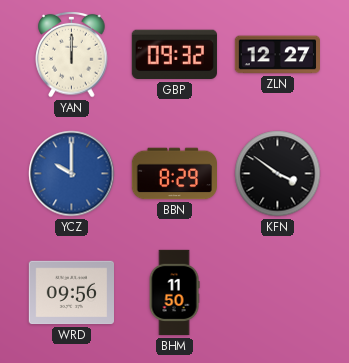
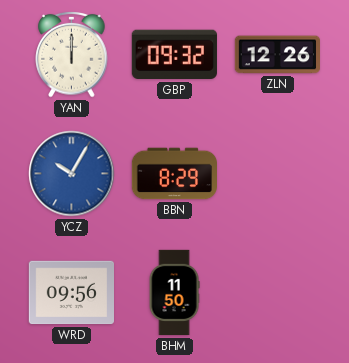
ZLN: 12:27 -> 12:26
YCZ: 10:00 -> 10:05
KFN: 3:51 -> none
